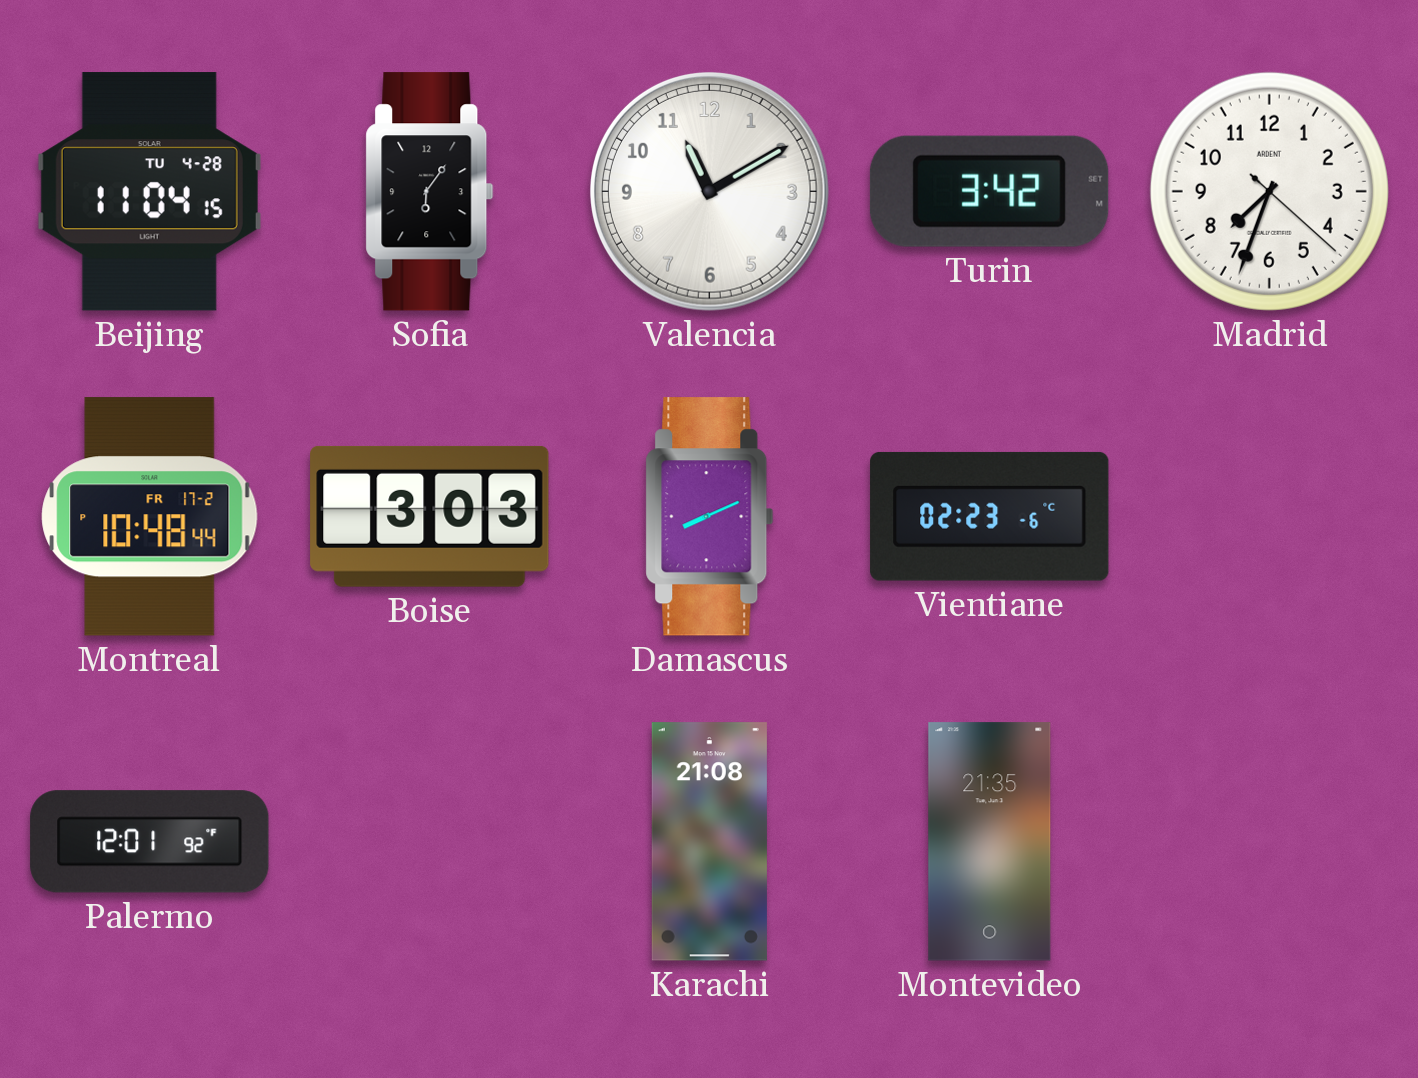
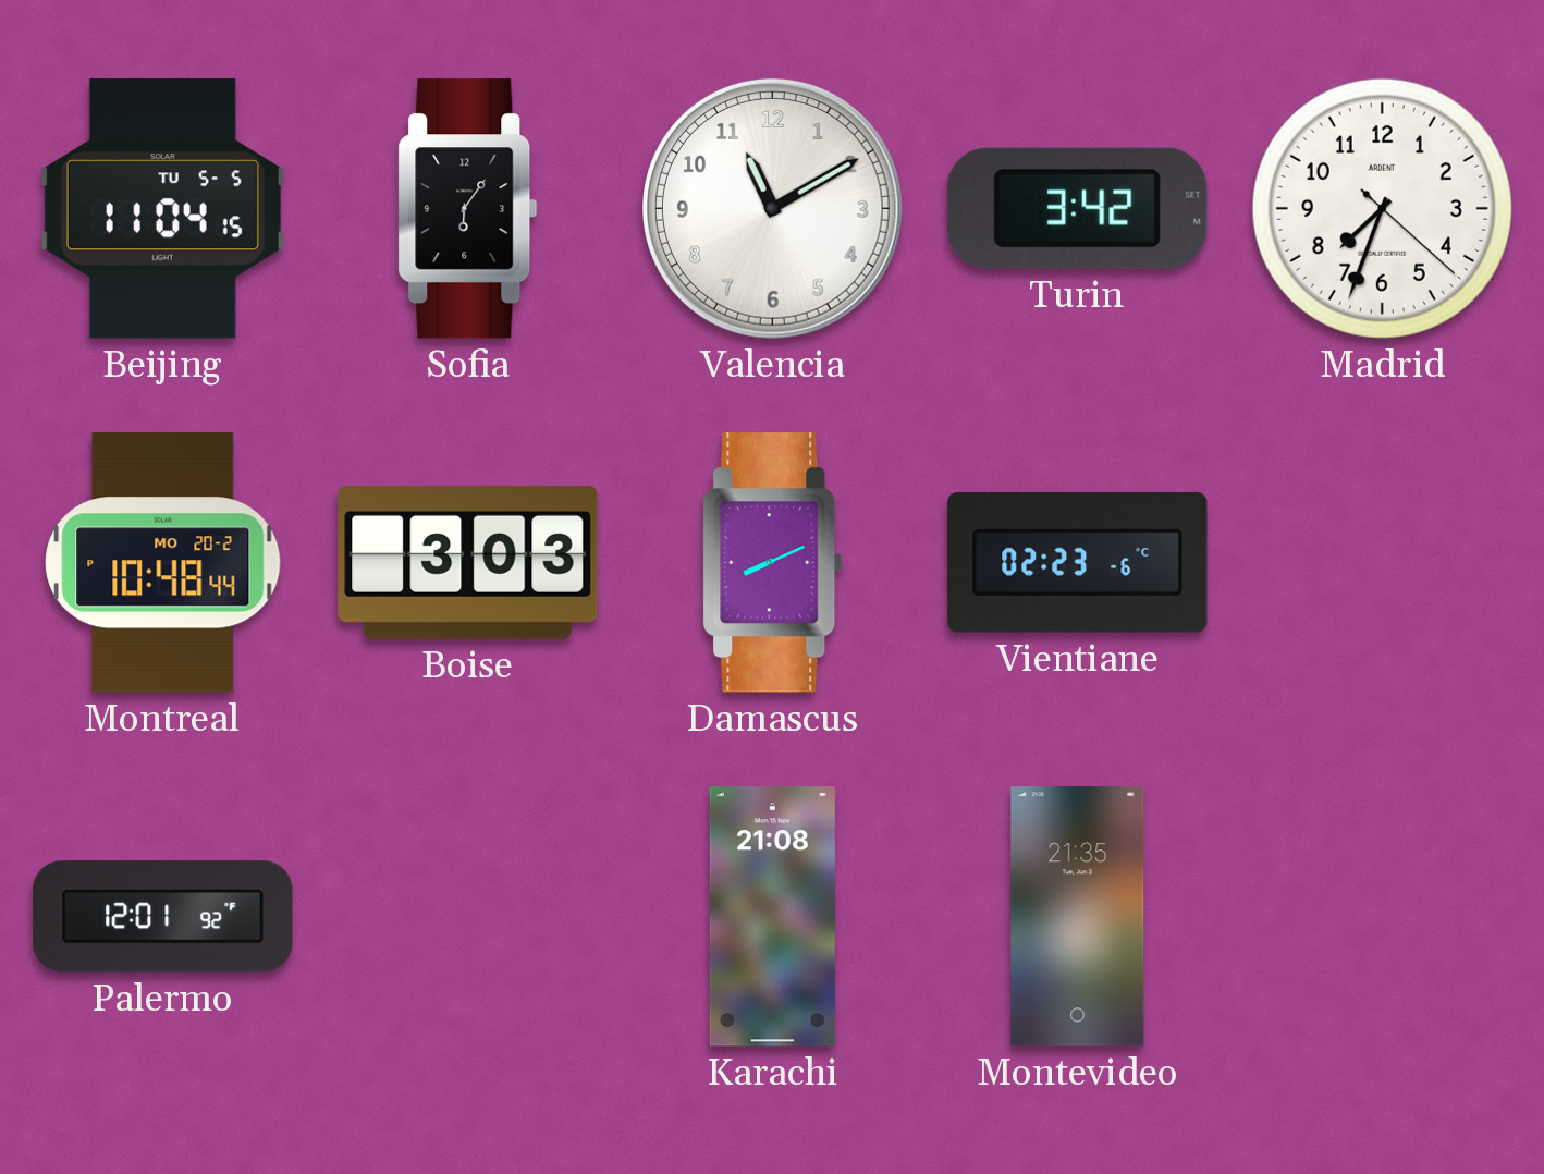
Beijing date: TU 4-28 -> TU 5-5
Montreal date: FR 17-2 -> MO 20-2
